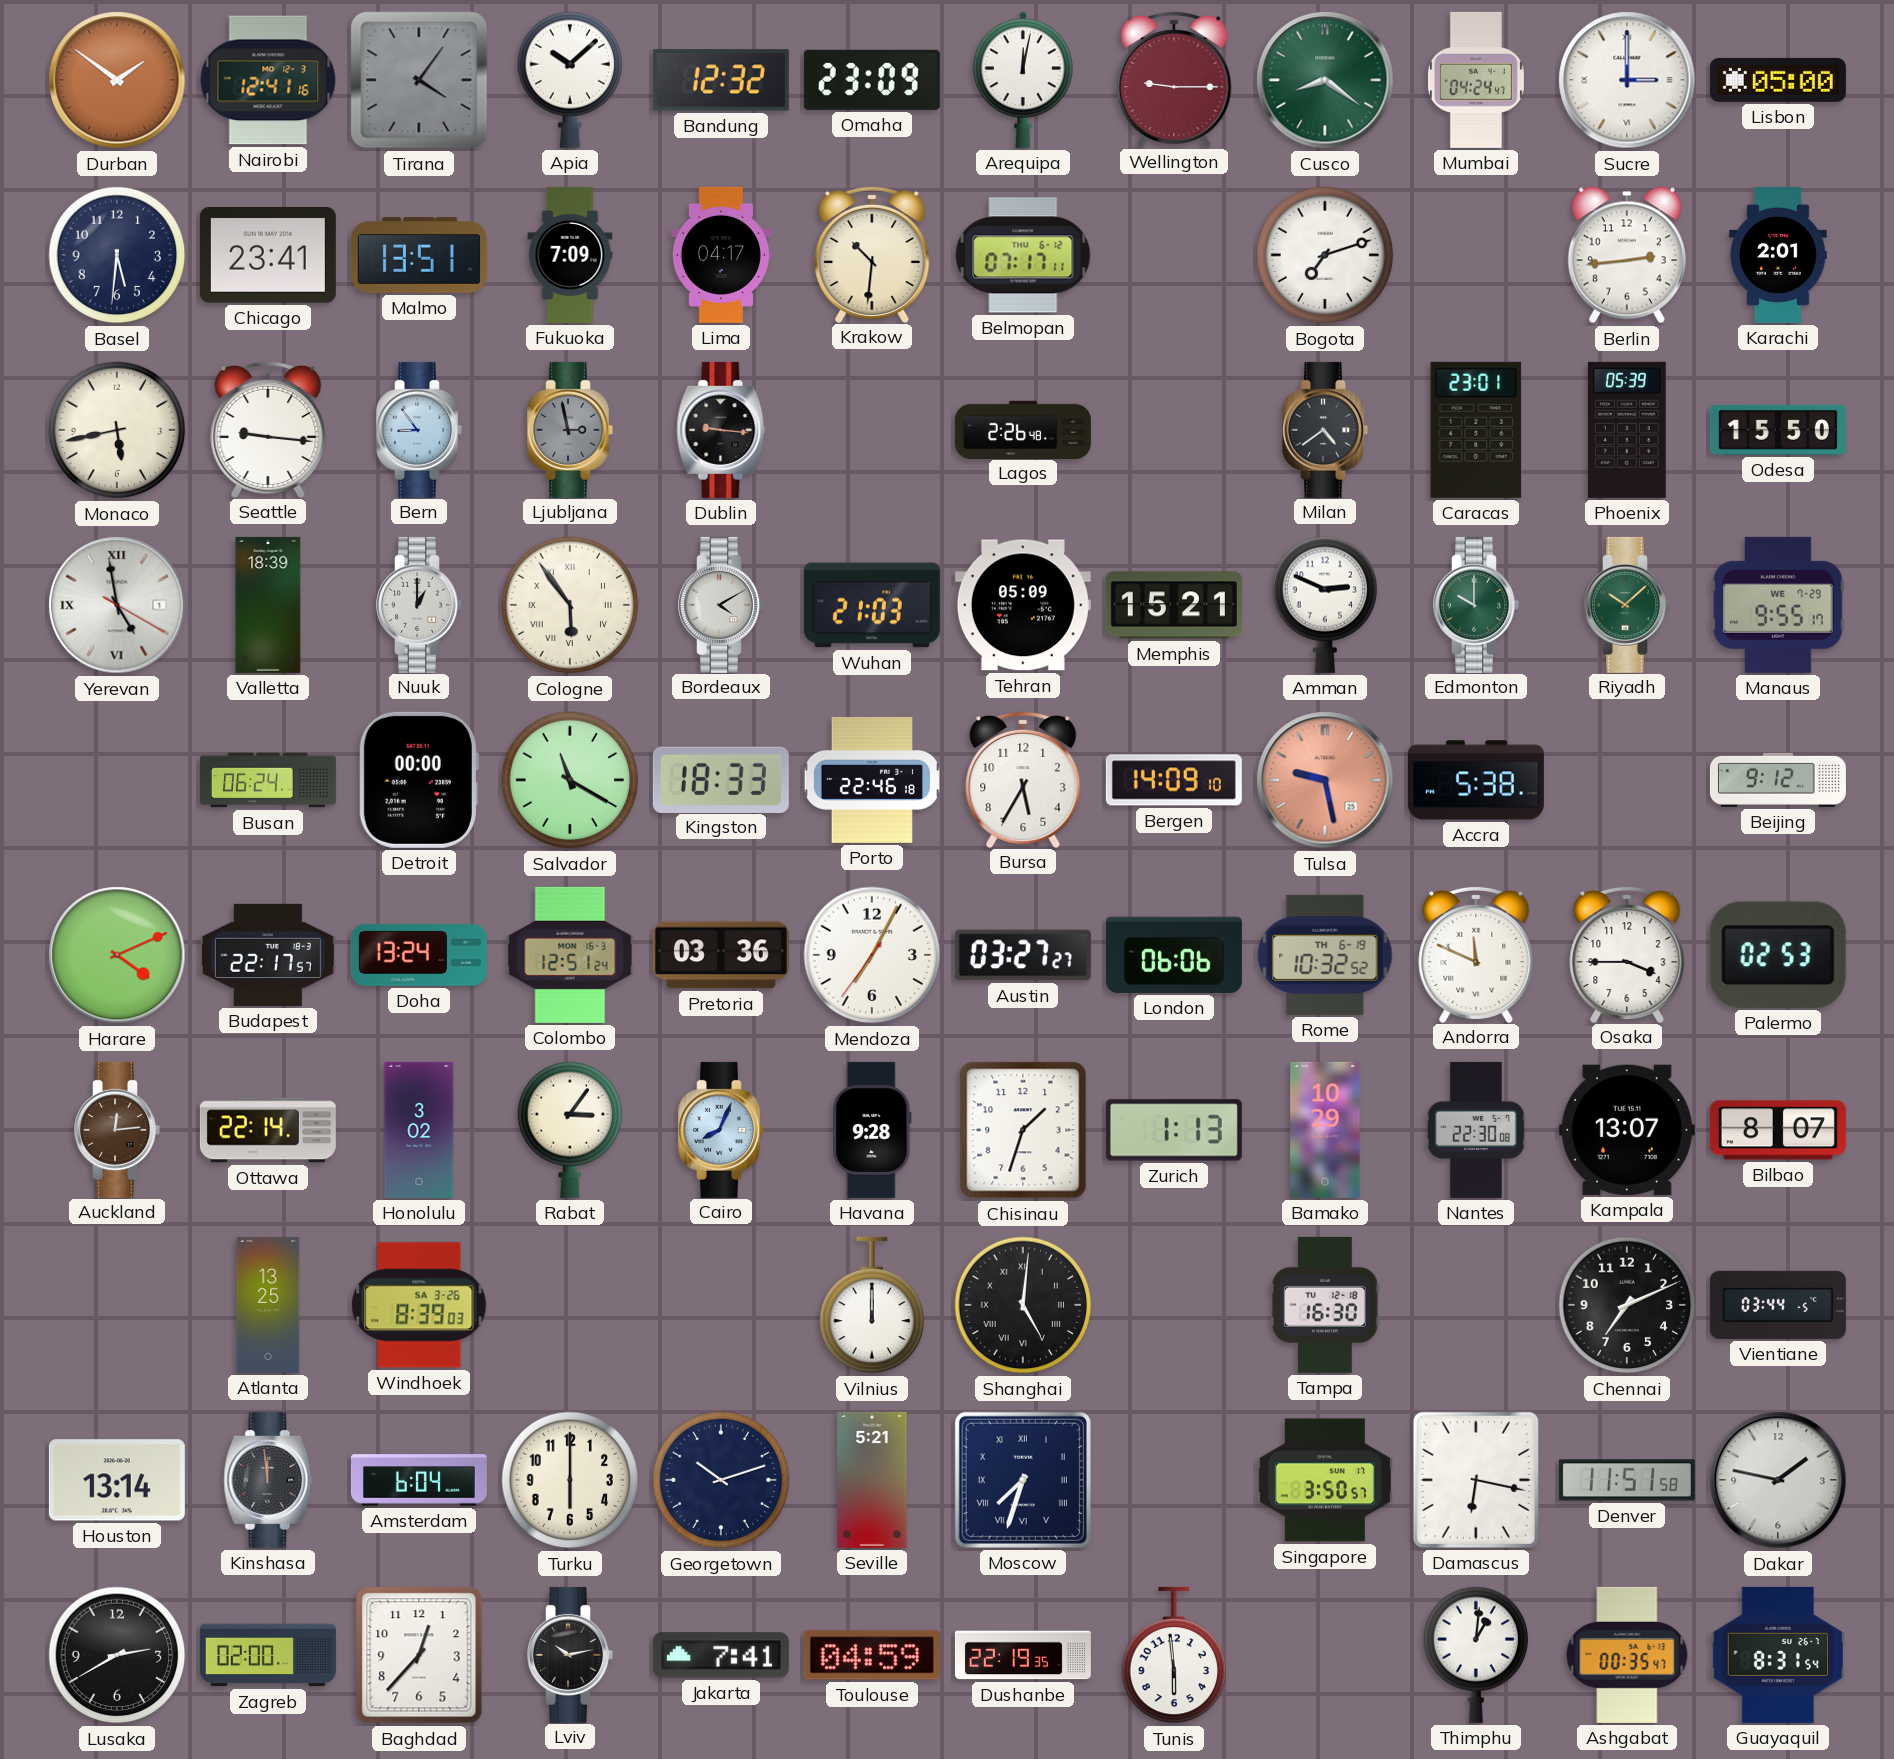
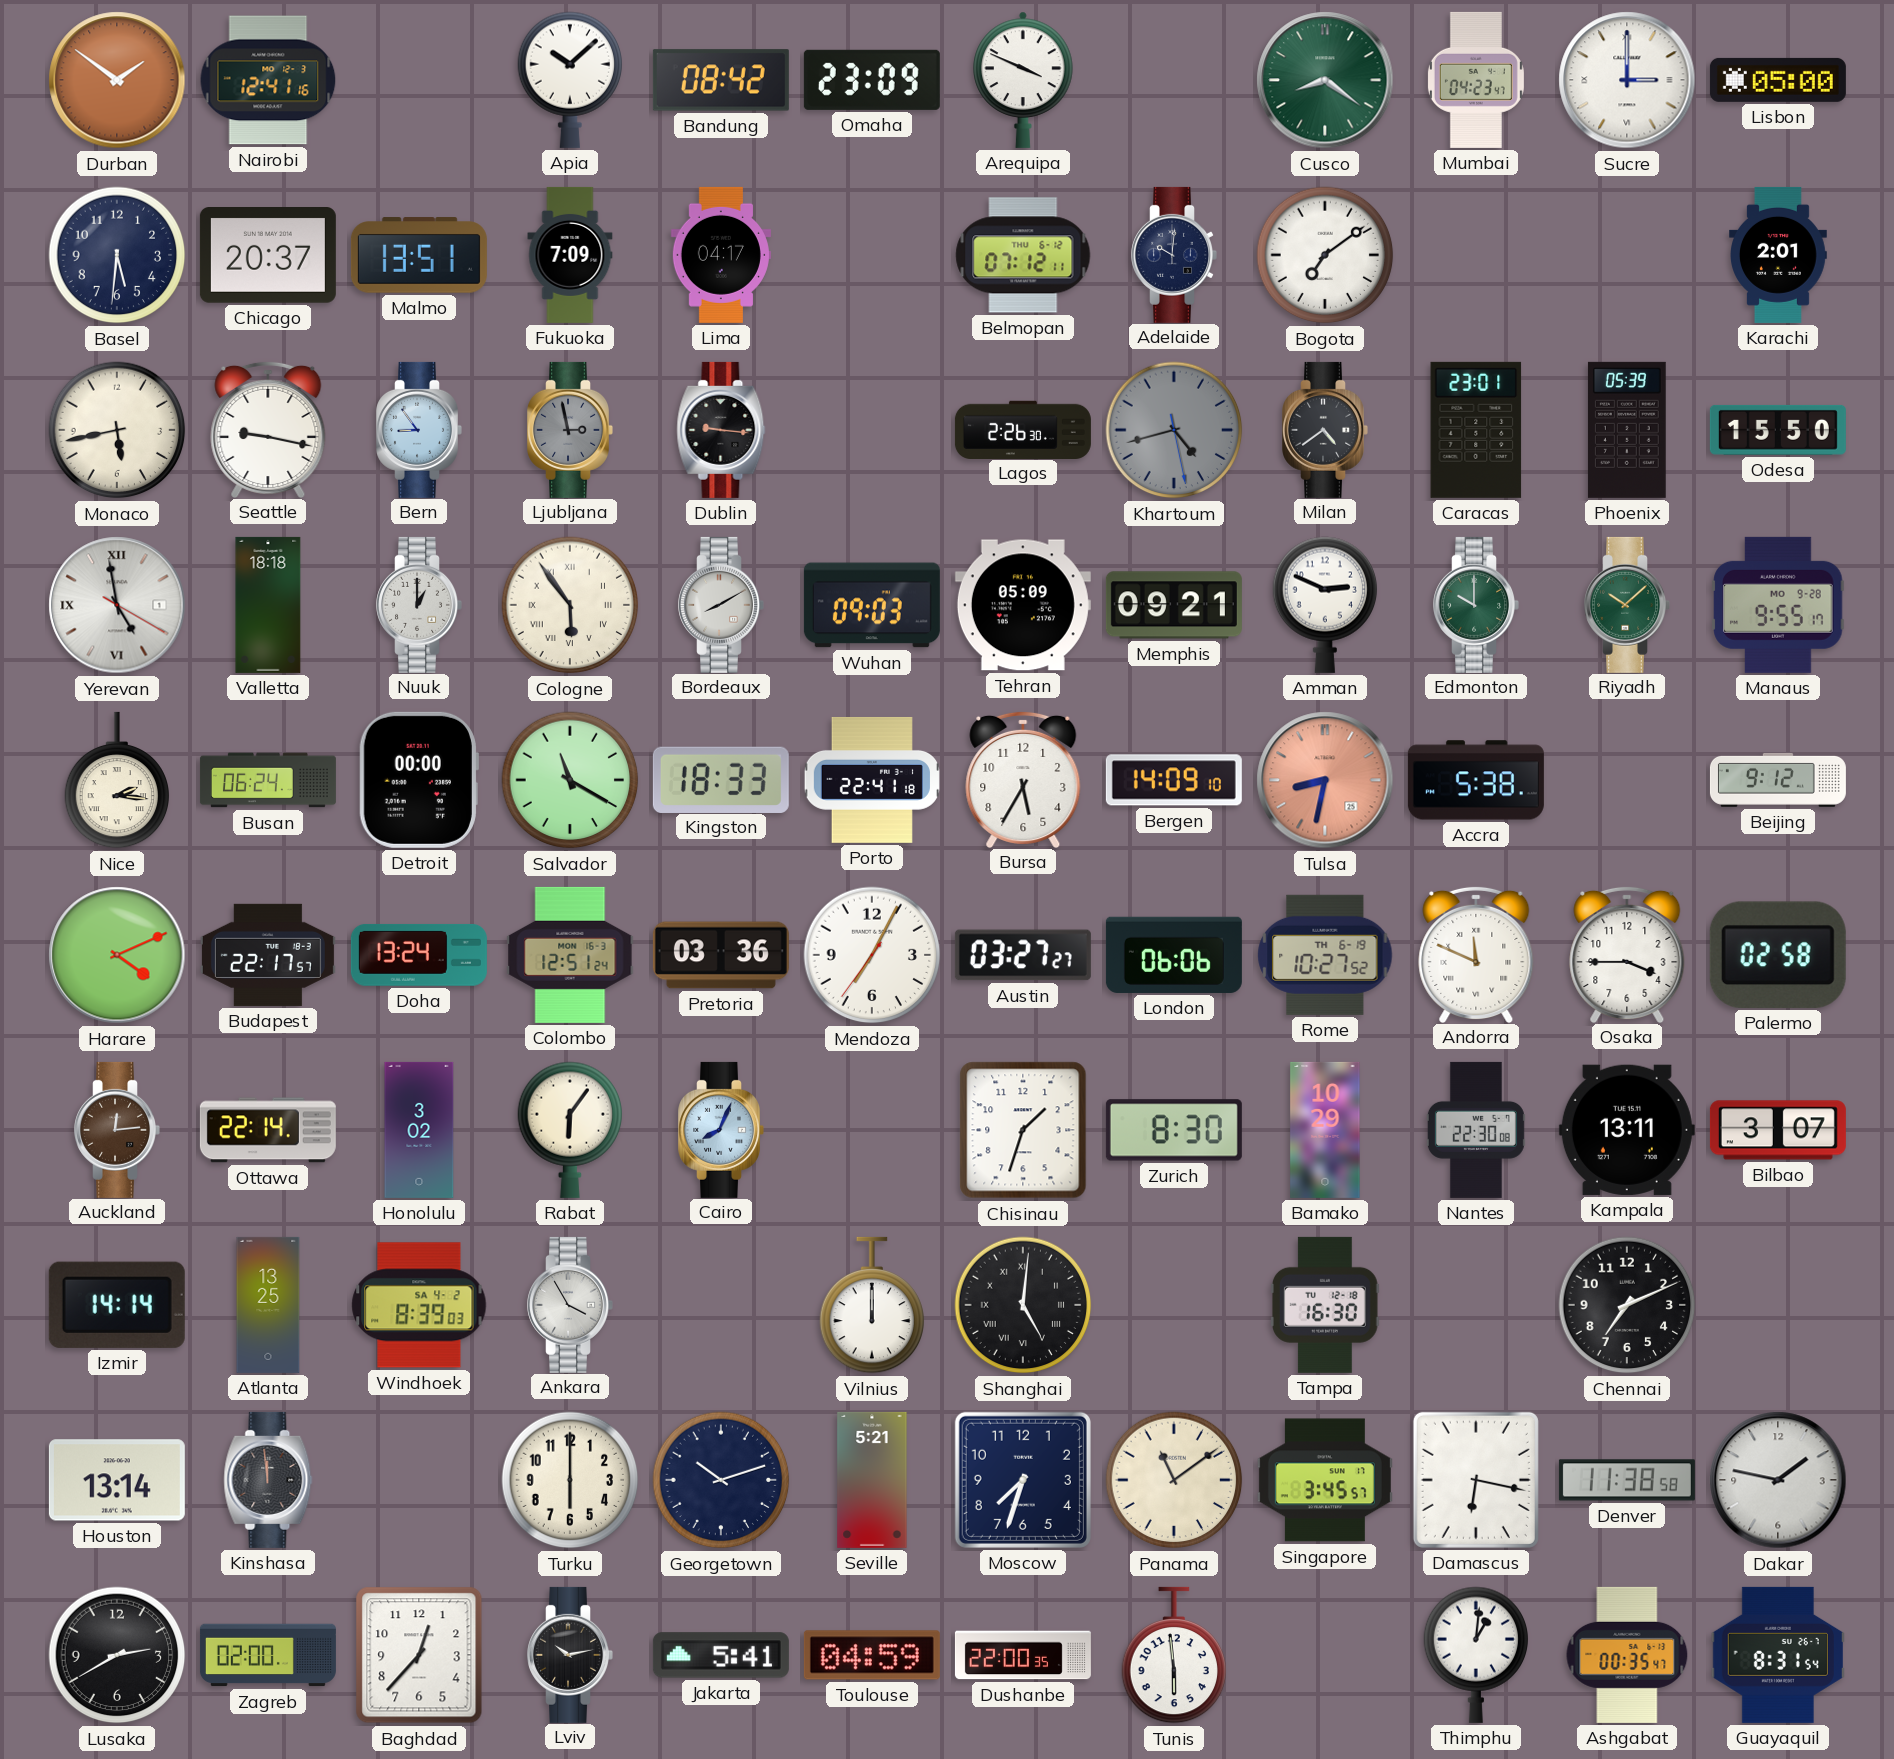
Tirana: 4:06 -> none
Bandung: 12:32 -> 08:42
Arequipa: 12:02 -> 3:49
Wellington: 9:15 -> none
Mumbai: 04:24 -> 04:23
Chicago: 23:41 -> 20:37
Krakow: 10:31 -> none
Belmopan: 07:17 -> 07:12
Adelaide: none -> 10:01
Bogota: 7:12 -> 7:09
Berlin: 2:44 -> none
Seattle: 9:16 -> 9:17
Lagos: 2:26:48 -> 2:26:30
Khartoum: none -> 4:42
Valletta: 18:39 -> 18:18
Bordeaux: 4:10 -> 8:10
Wuhan: 21:03 -> 09:03
Memphis: 15:21 -> 09:21
Manaus date: WE 7-29 -> MO 9-28
Nice: none -> 2:16
Porto: 22:46 -> 22:41
Tulsa: 9:28 -> 8:32
Rome: 10:32 -> 10:27
Palermo: 02:53 -> 02:58
Rabat: 3:06 -> 6:06
Havana: 9:28 -> none
Zurich: 1:13 -> 8:30
Kampala: 13:07 -> 13:11
Bilbao: 8:07 -> 3:07
Izmir: none -> 14:14
Windhoek date: SA 3-26 -> SA 4-2
Ankara: none -> 3:55
Vientiane: 03:44 -> none
Amsterdam: 6:04 -> none
Moscow numerals: Roman -> Arabic
Panama: none -> 11:09
Singapore: 3:50 -> 3:45
Denver: 11:51 -> 11:38
Jakarta: 7:41 -> 5:41
Dushanbe: 22:19 -> 22:00
